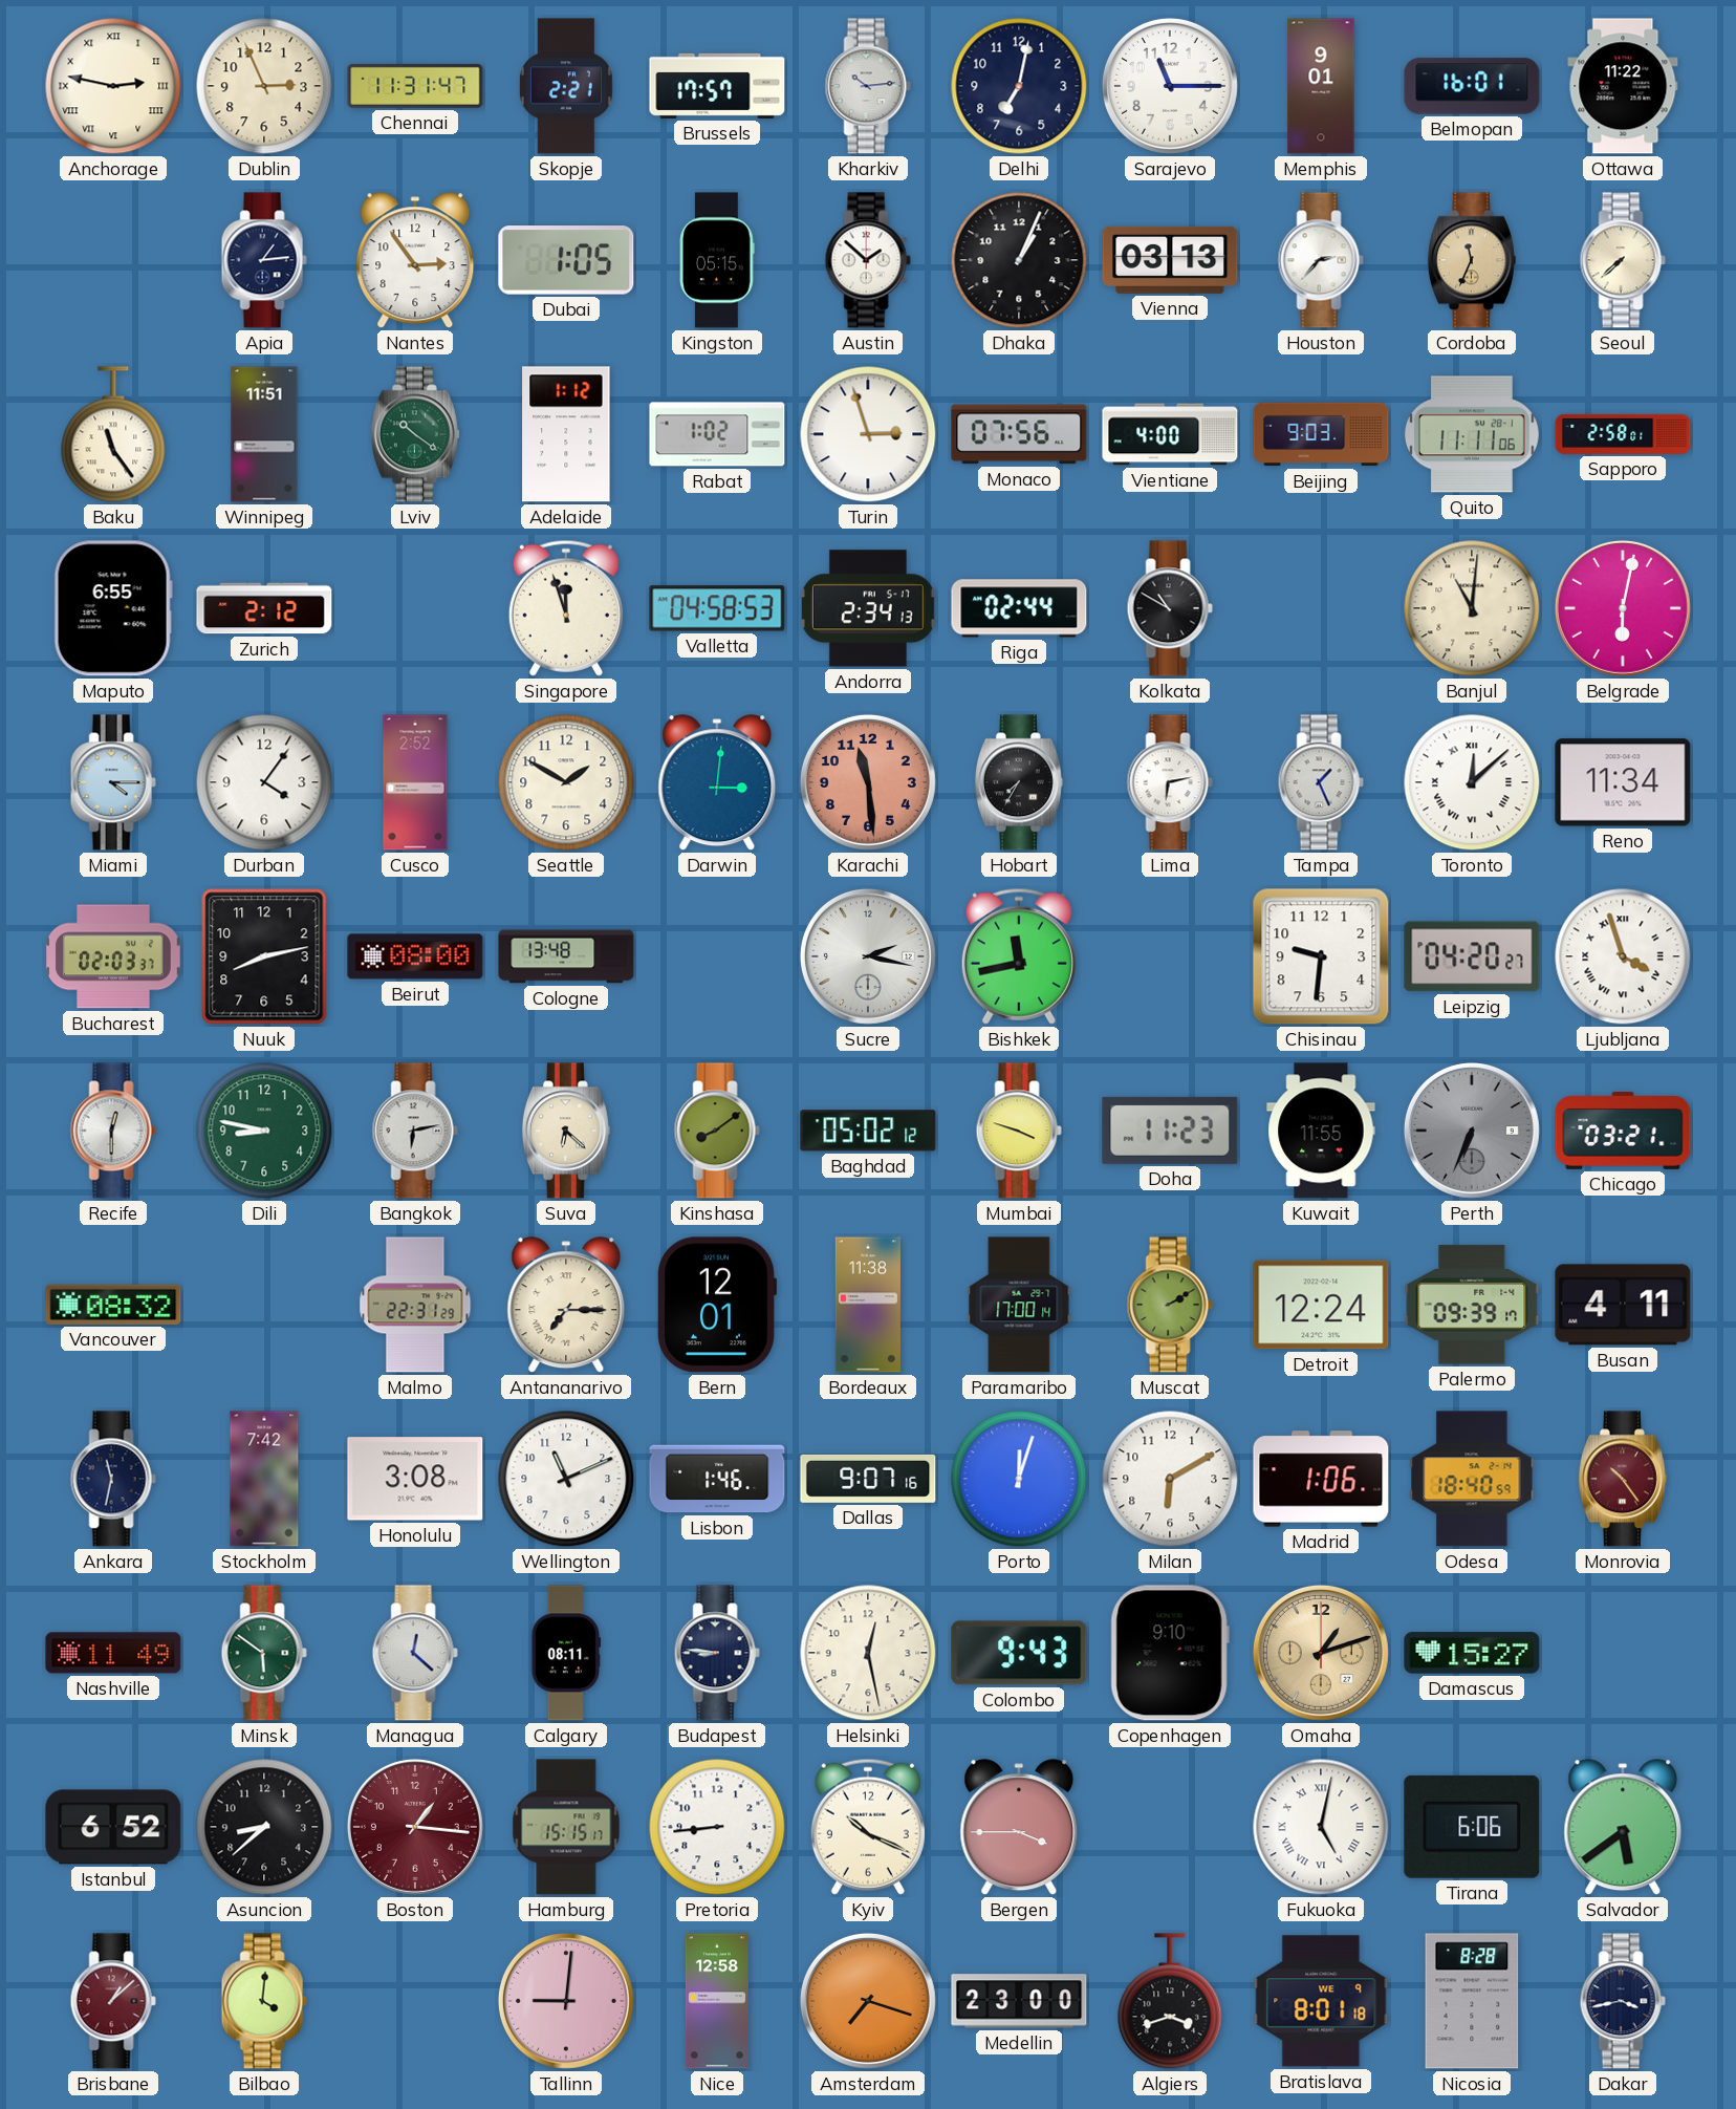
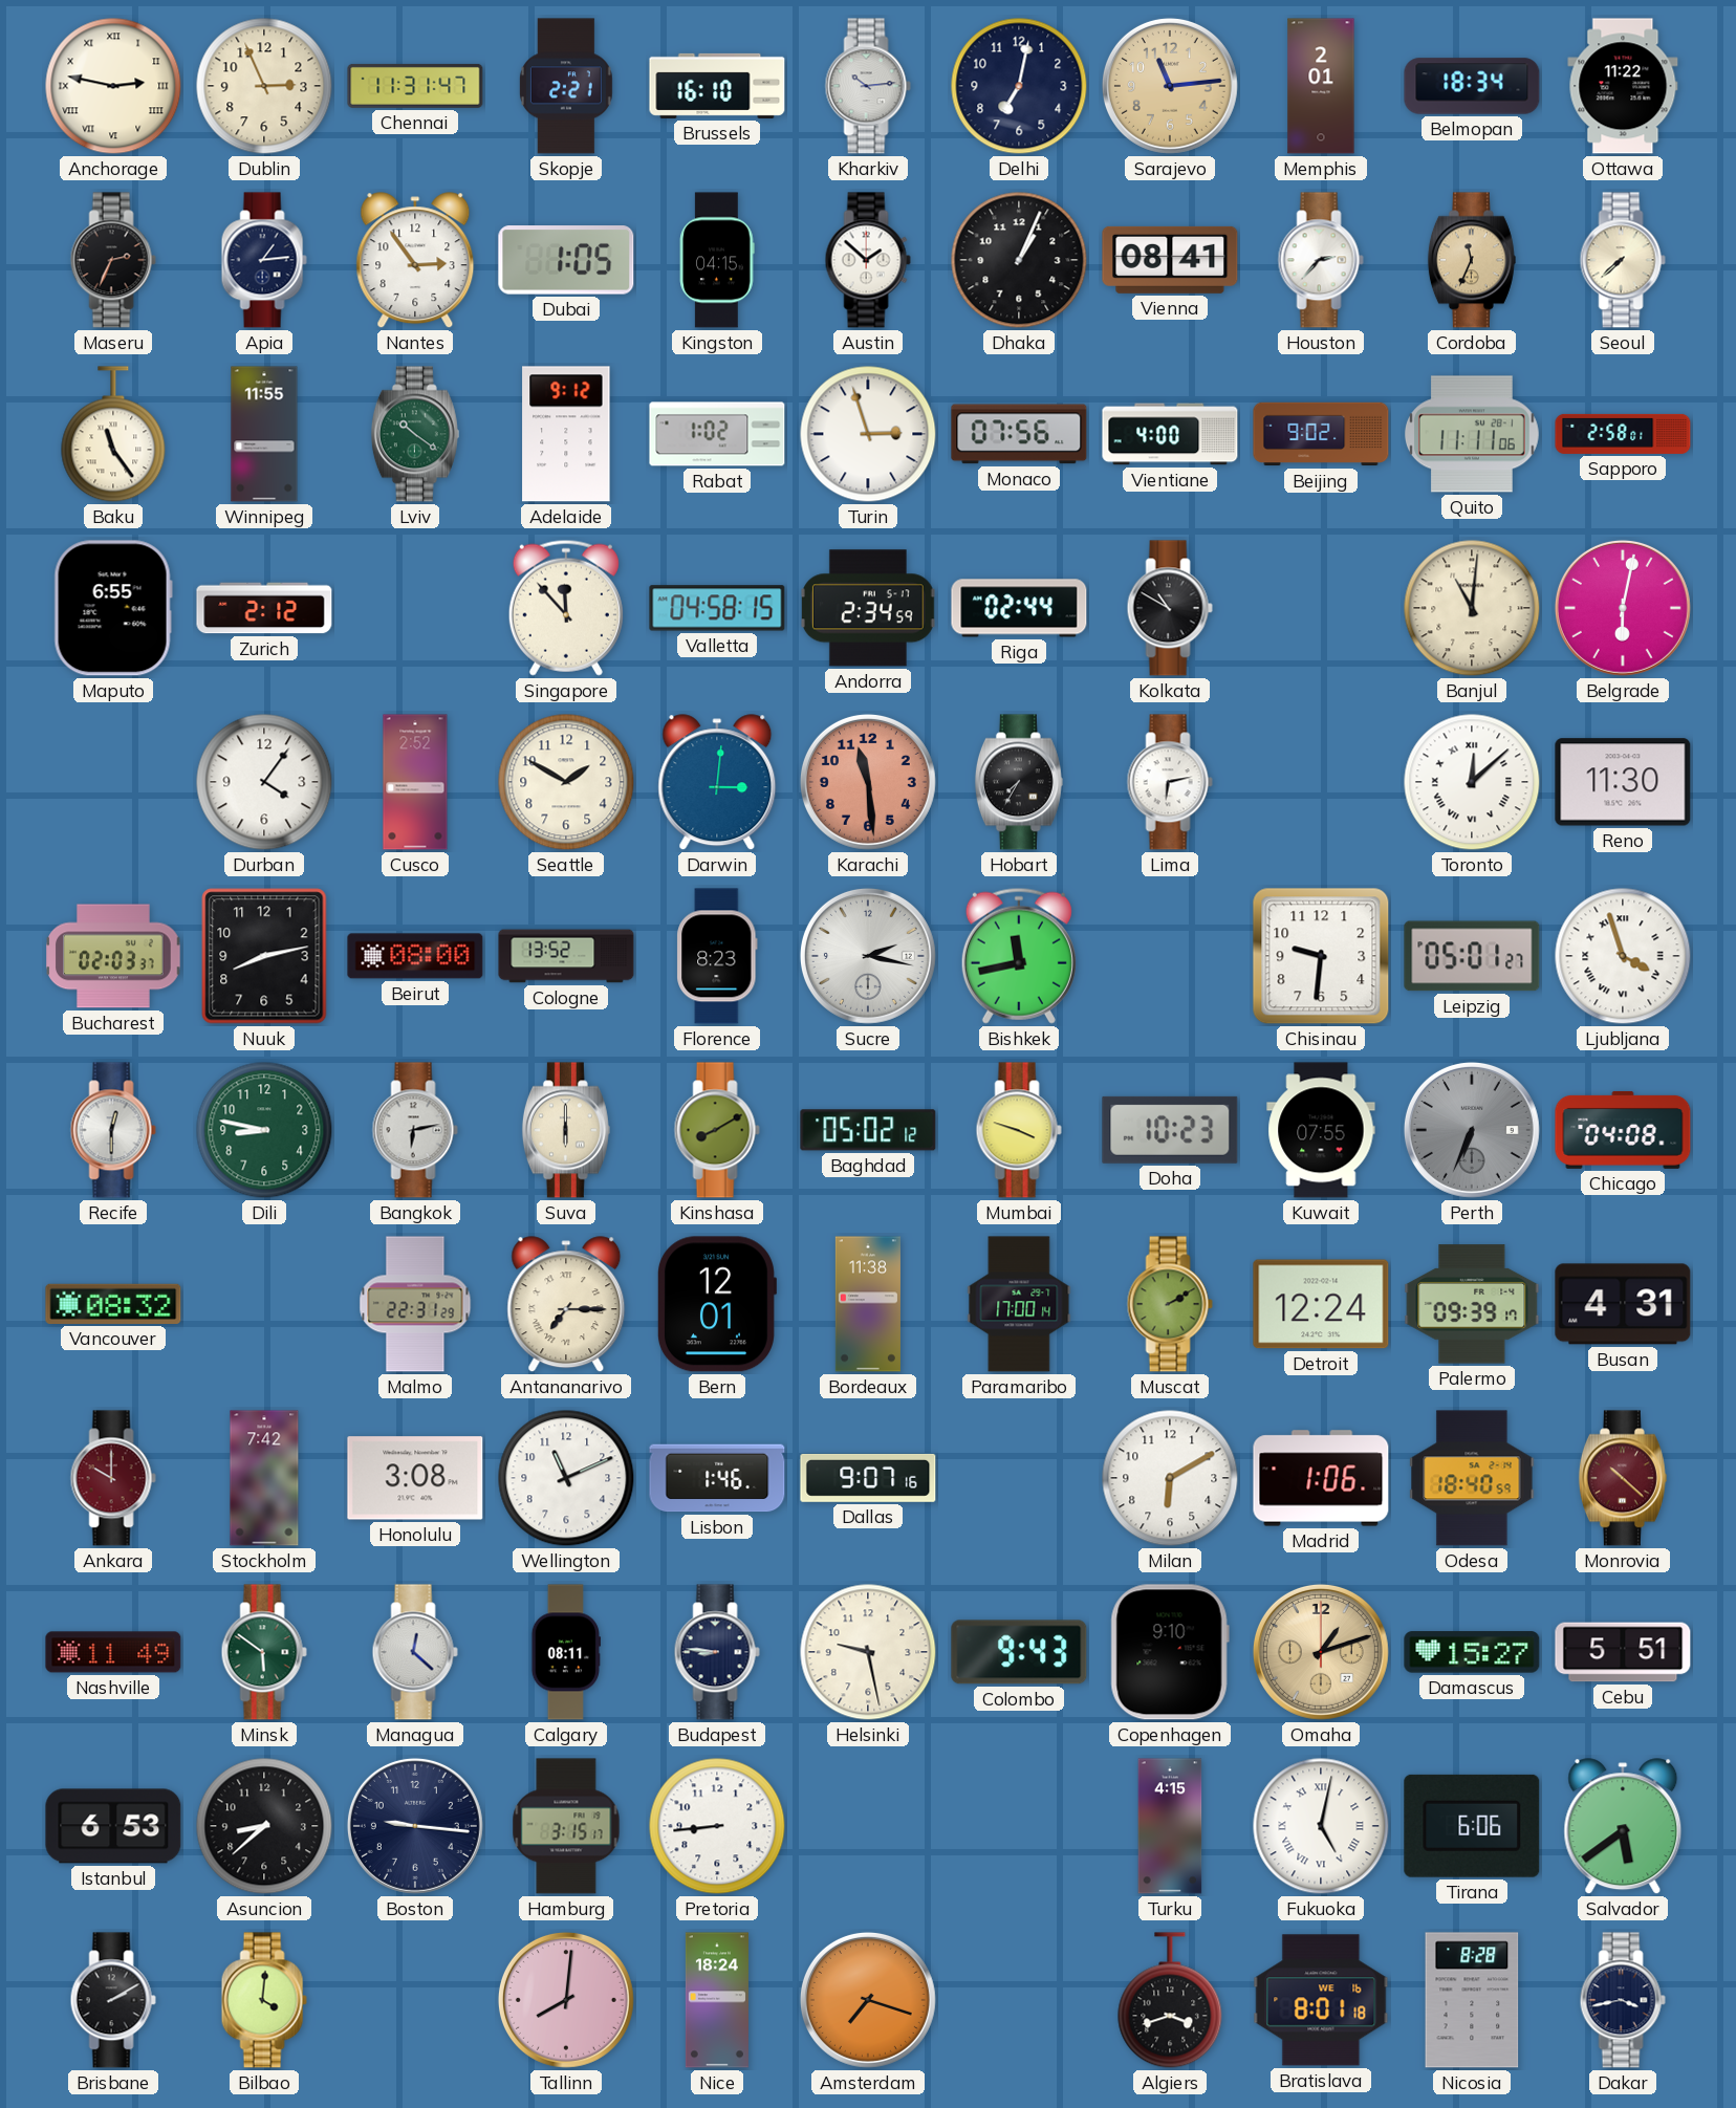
Brussels: 17:57 -> 16:10
Sarajevo: 11:15 -> 11:14
Sarajevo dial: white -> champagne
Memphis: 9:01 -> 2:01
Belmopan: 16:01 -> 18:34
Maseru: none -> 2:34
Kingston: 05:15 -> 04:15
Vienna: 03:13 -> 08:41
Winnipeg: 11:51 -> 11:55
Adelaide: 1:12 -> 9:12
Beijing: 9:03 -> 9:02
Singapore: 11:57 -> 11:53
Valletta: 04:58:53 -> 04:58:15
Andorra: 2:34:13 -> 2:34:59
Miami: 4:15 -> none
Tampa: 1:26 -> none
Reno: 11:34 -> 11:30
Cologne: 13:48 -> 13:52
Florence: none -> 8:23
Leipzig: 04:20 -> 05:01
Suva: 6:22 -> 6:00
Kinshasa: 8:09 -> 8:10
Doha: 11:23 -> 10:23
Kuwait: 11:55 -> 07:55
Chicago: 03:21 -> 04:08
Busan: 4:11 -> 4:31
Ankara: 11:32 -> 10:00
Ankara dial: navy -> burgundy
Porto: 12:03 -> none
Monrovia: 10:24 -> 10:22
Helsinki: 12:28 -> 9:28
Cebu: none -> 5:51
Istanbul: 6:52 -> 6:53
Boston: 1:16 -> 9:16
Boston dial: burgundy -> navy
Hamburg: 15:15 -> 3:15
Kyiv: 10:19 -> none
Bergen: 3:45 -> none
Turku: none -> 4:15
Brisbane: 1:08 -> 2:10
Brisbane dial: burgundy -> black
Tallinn: 9:01 -> 8:01
Nice: 12:58 -> 18:24
Medellin: 23:00 -> none
Bratislava date: WE 9 -> WE 16
